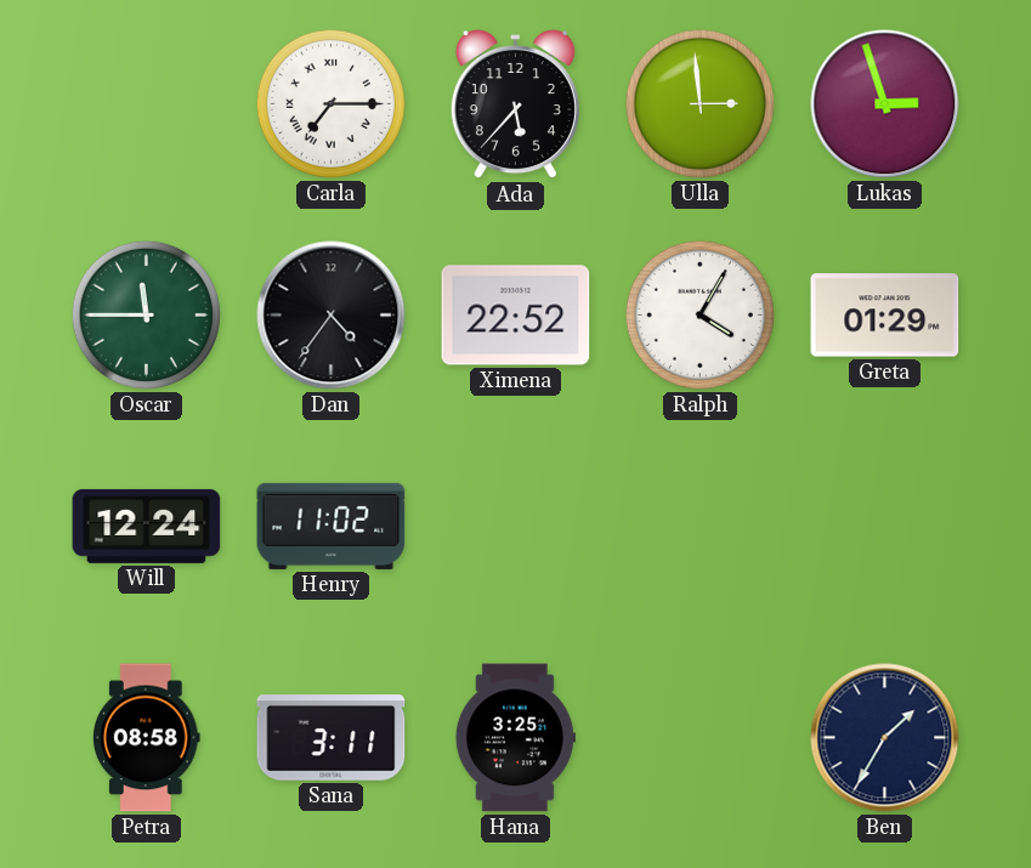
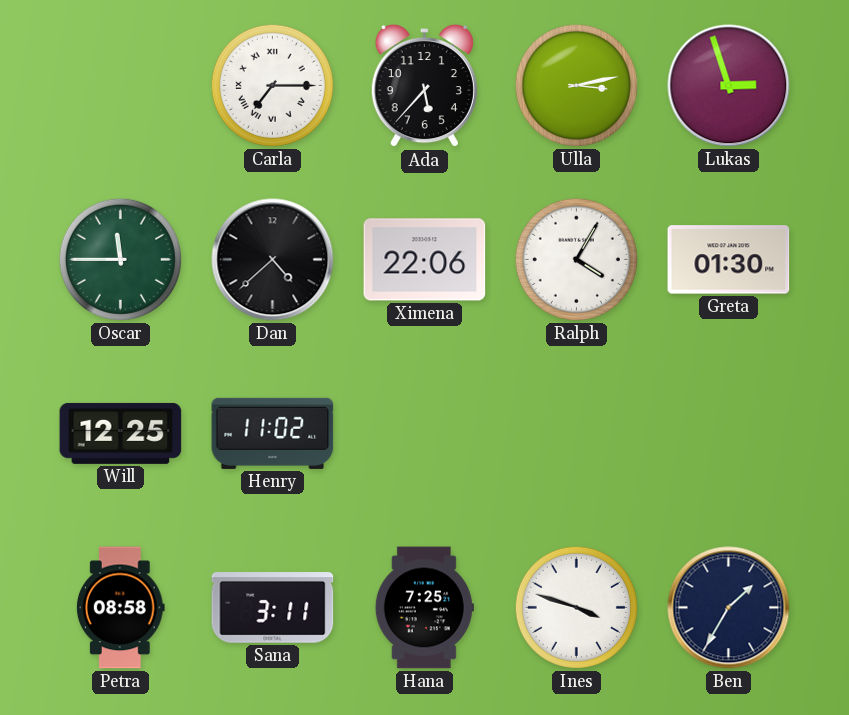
Ulla: 2:59 -> 3:13
Dan: 4:36 -> 4:38
Ximena: 22:52 -> 22:06
Greta: 01:29 -> 01:30
Will: 12:24 -> 12:25
Hana: 3:25 -> 7:25
Ines: none -> 3:48
